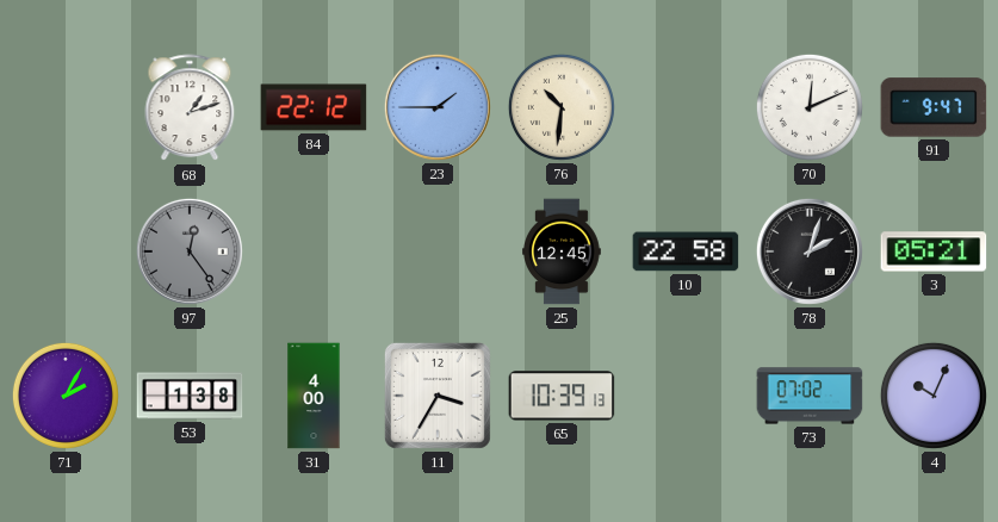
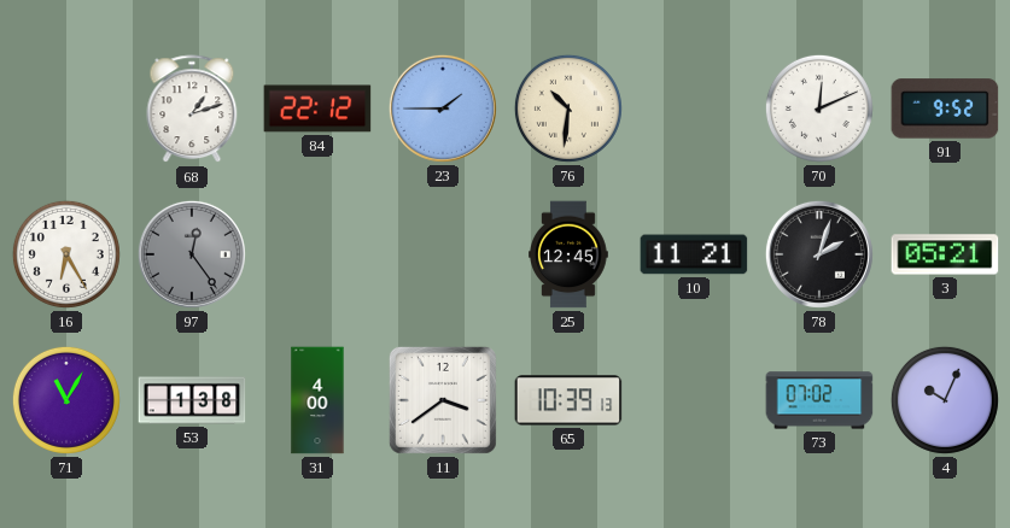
91: 9:47 -> 9:52
16: none -> 6:25
10: 22:58 -> 11:21
71: 2:05 -> 11:05
11: 3:35 -> 3:39
